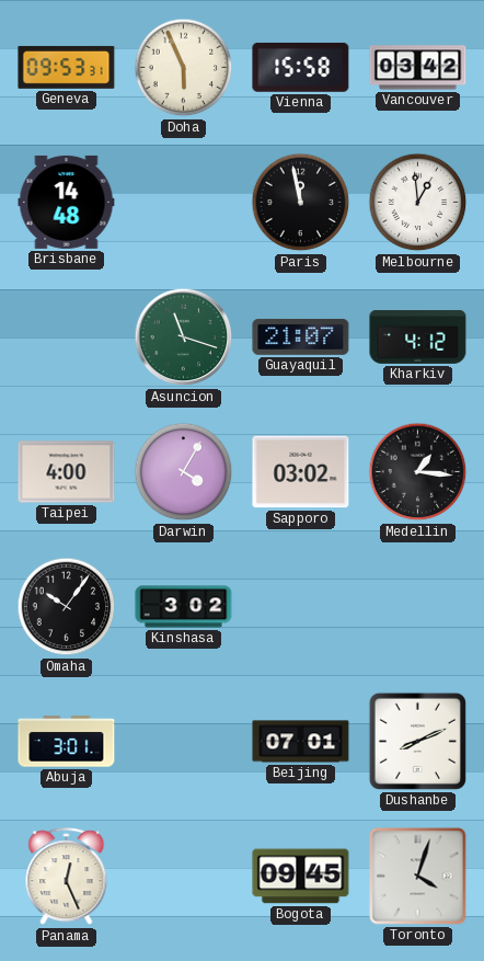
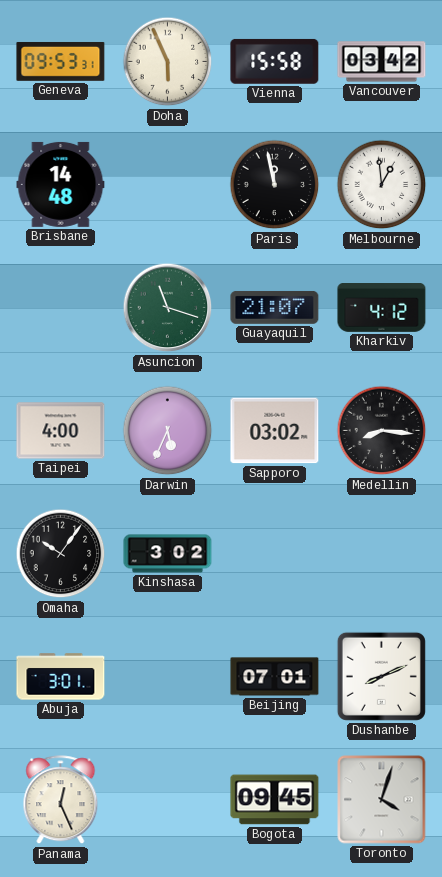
Darwin: 4:05 -> 5:34
Medellin: 1:16 -> 8:16
